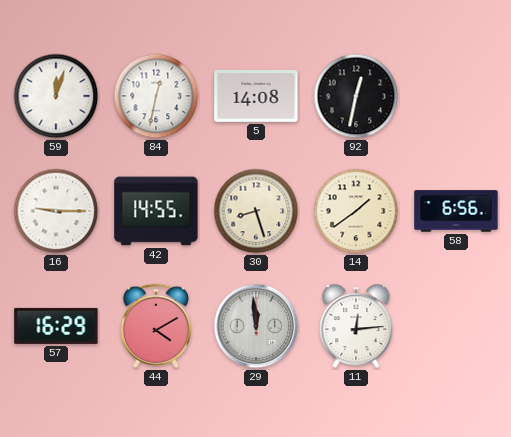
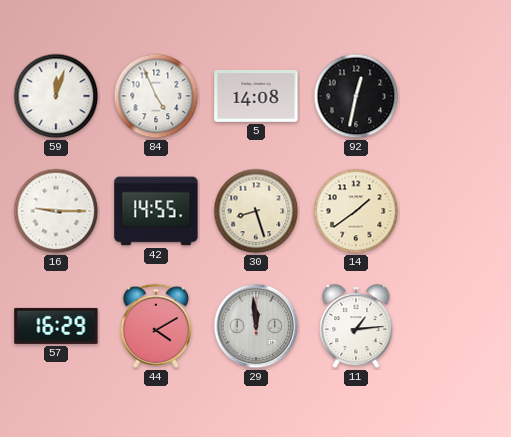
84: 12:32 -> 4:56
58: 6:56 -> none
11: 12:14 -> 1:14
